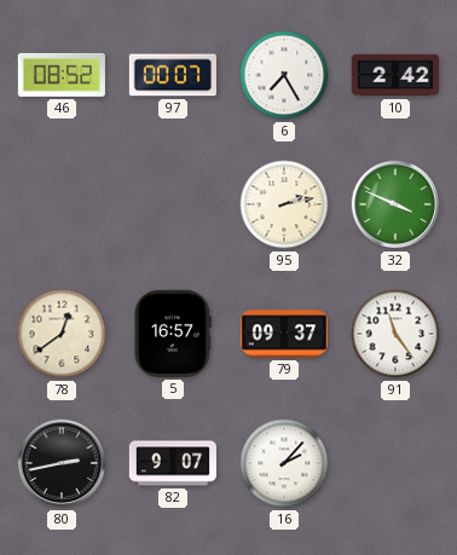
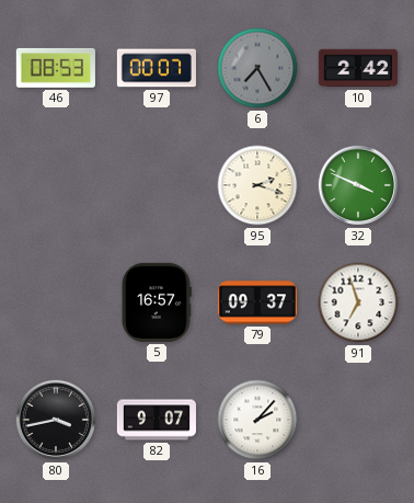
46: 08:52 -> 08:53
6 dial: white -> grey
95: 2:13 -> 2:18
78: 12:39 -> none
91: 11:24 -> 6:57
80: 2:43 -> 3:43
